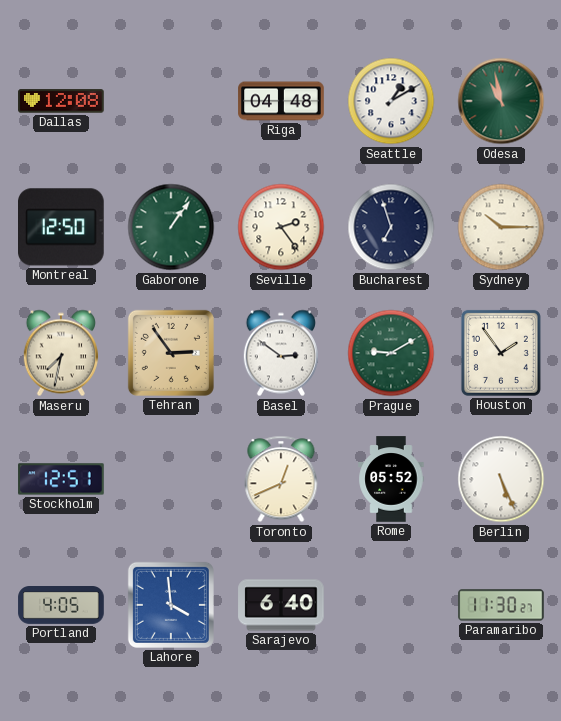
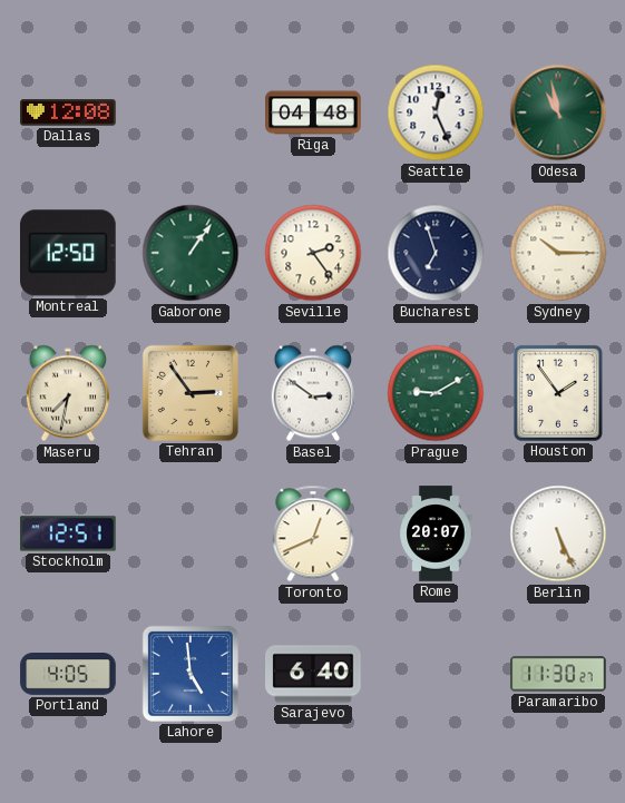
Seattle: 1:10 -> 12:26
Rome: 05:52 -> 20:07
Lahore: 3:59 -> 4:59
